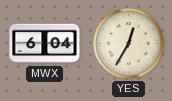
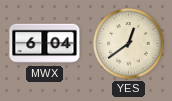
YES: 12:35 -> 12:39
